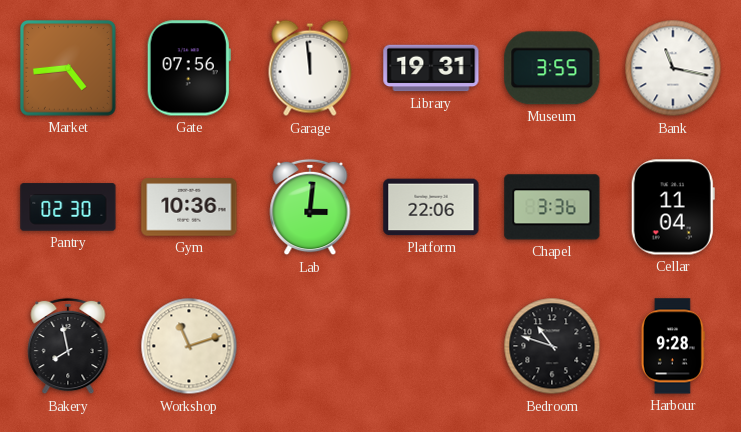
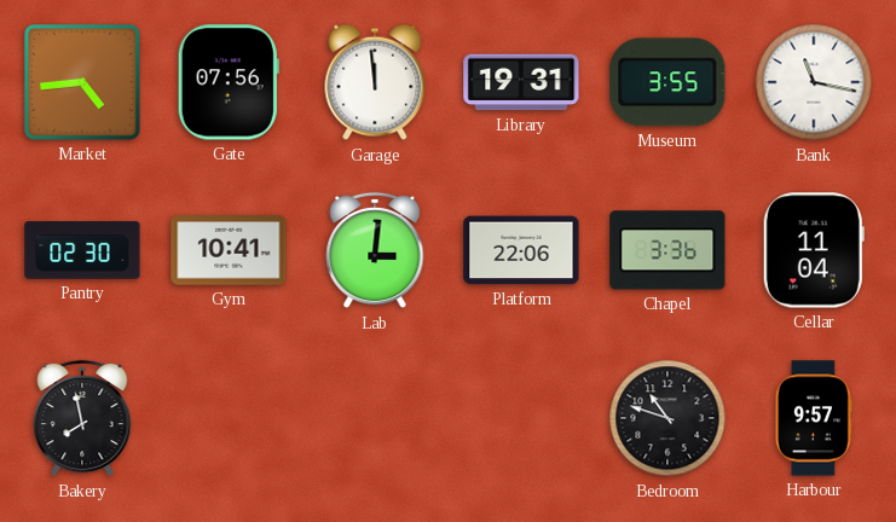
Gym: 10:36 -> 10:41
Workshop: 11:12 -> none
Harbour: 9:28 -> 9:57
